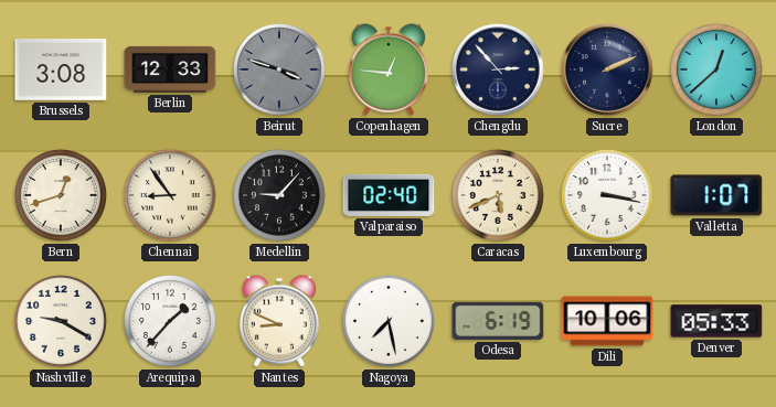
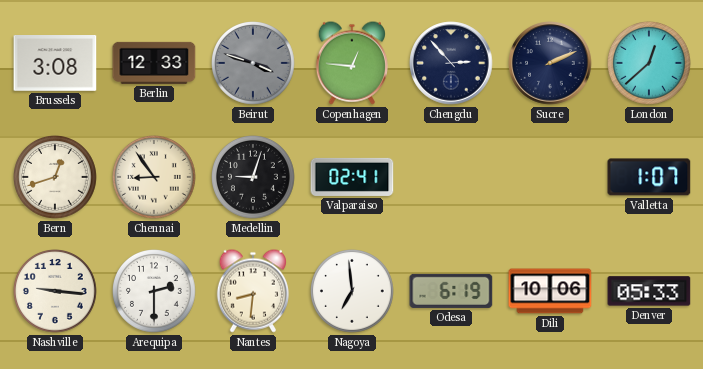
Medellin: 9:07 -> 9:03
Valparaiso: 02:40 -> 02:41
Caracas: 5:41 -> none
Luxembourg: 3:17 -> none
Nashville: 9:20 -> 9:16
Arequipa: 1:37 -> 2:30
Nantes: 8:49 -> 8:31
Nagoya: 7:28 -> 6:59
